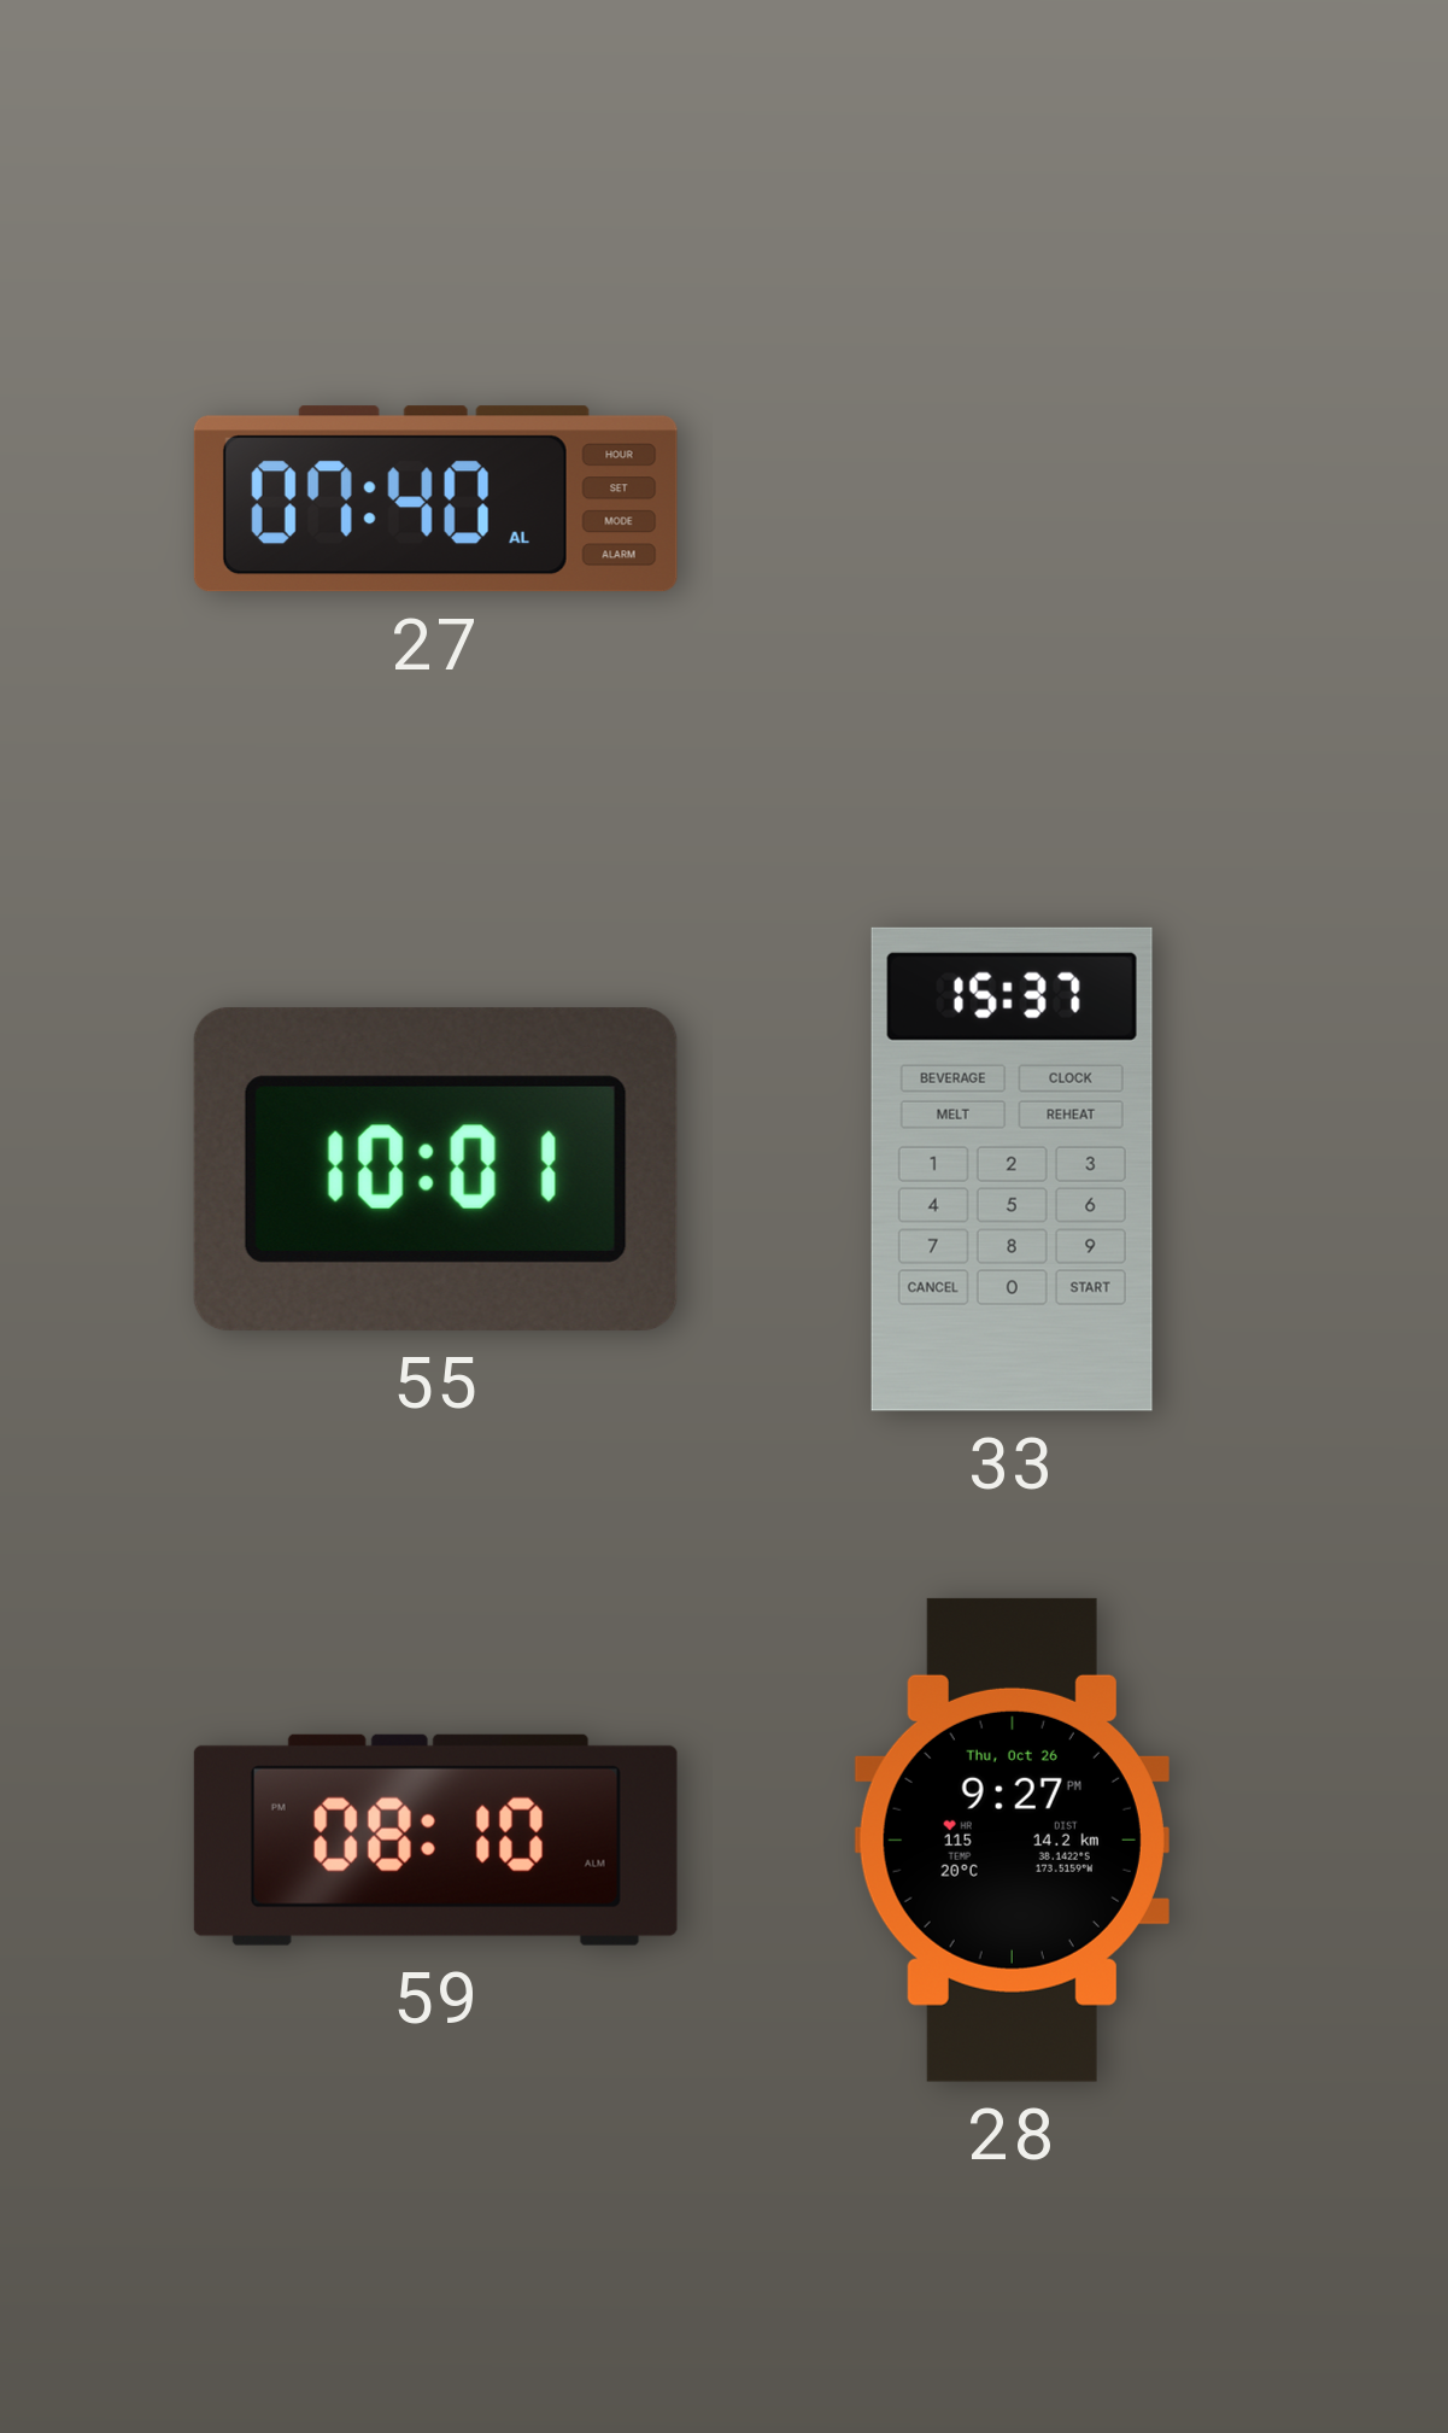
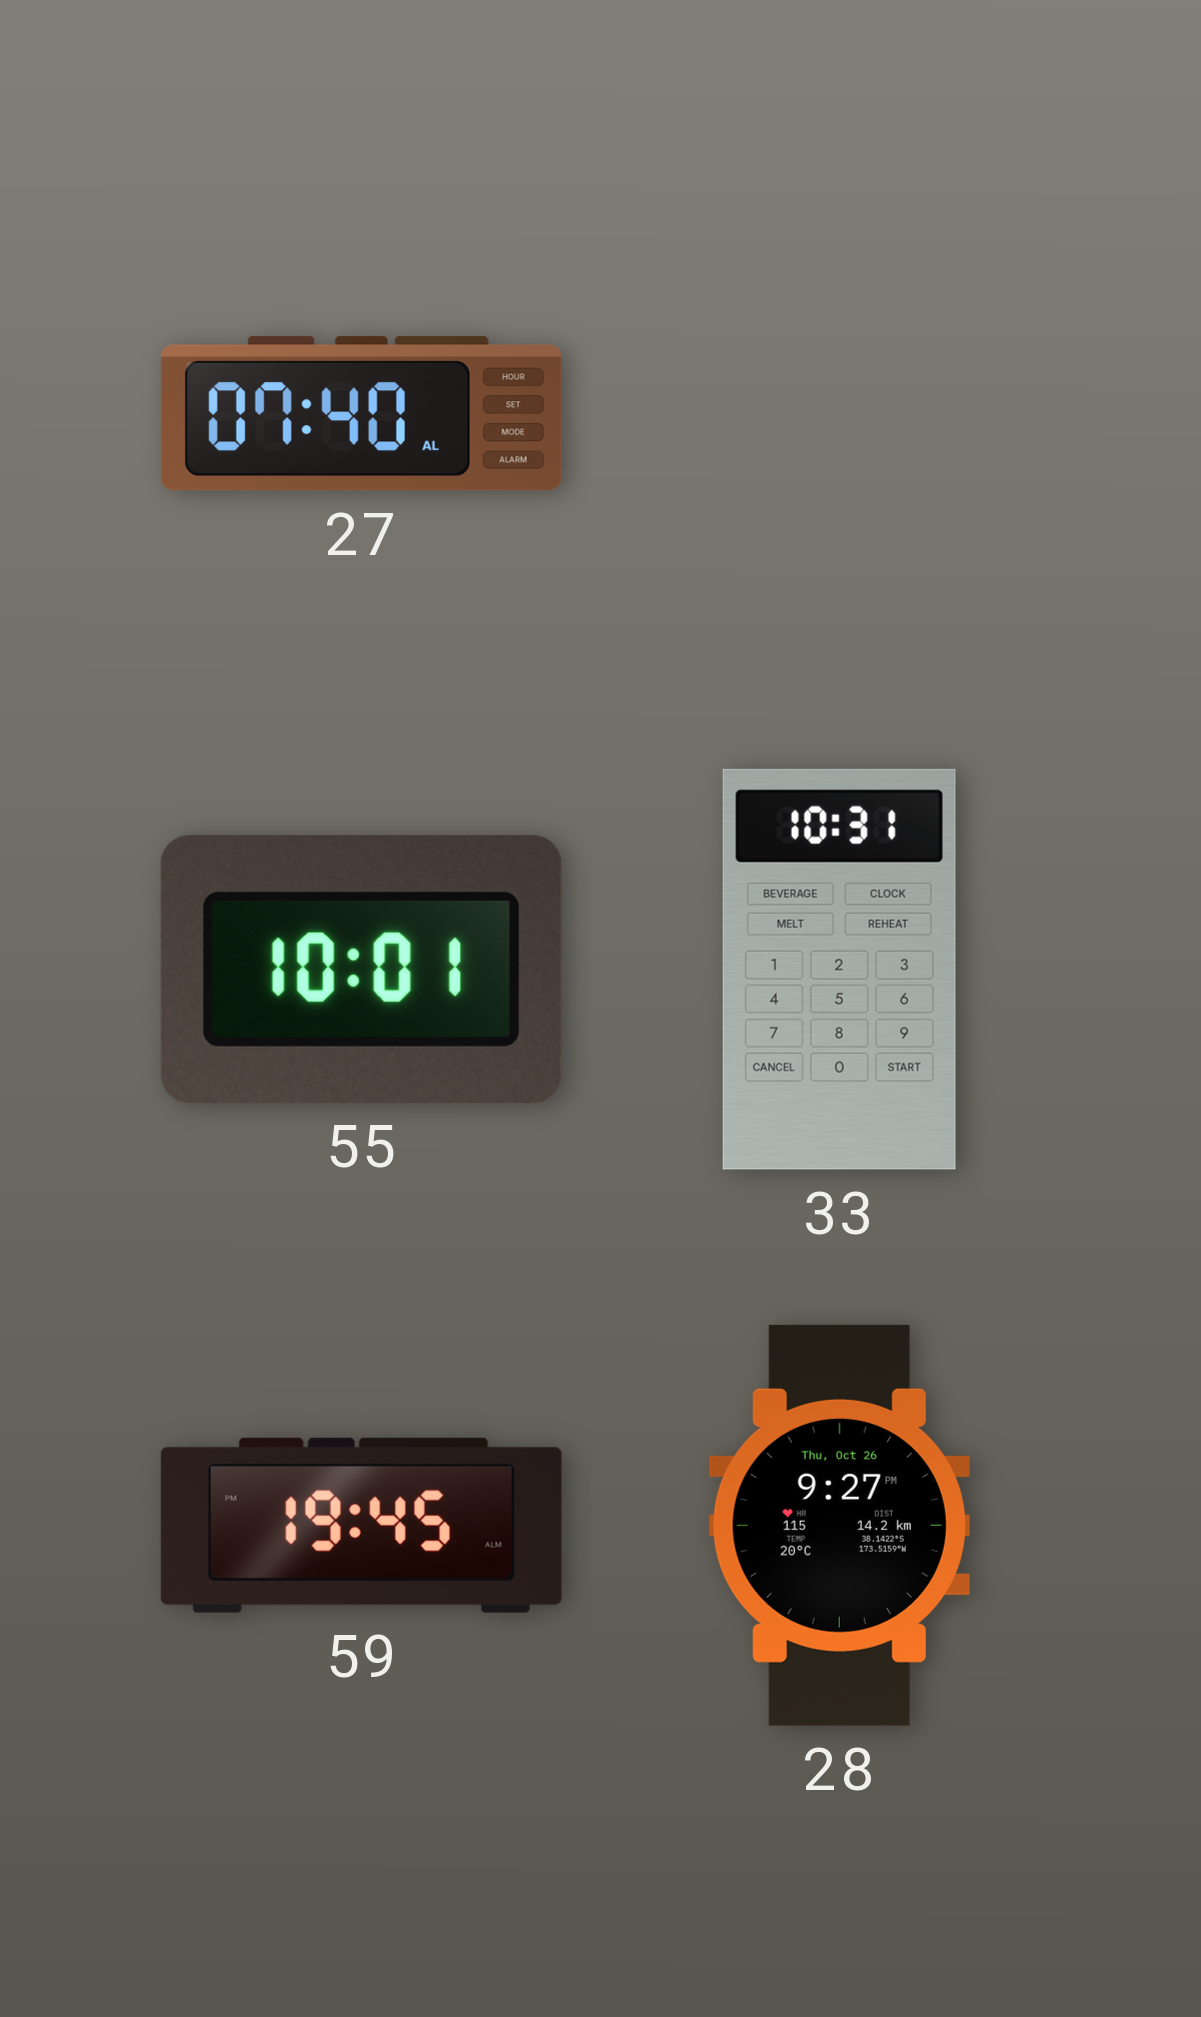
33: 15:37 -> 10:31
59: 08:10 -> 19:45
